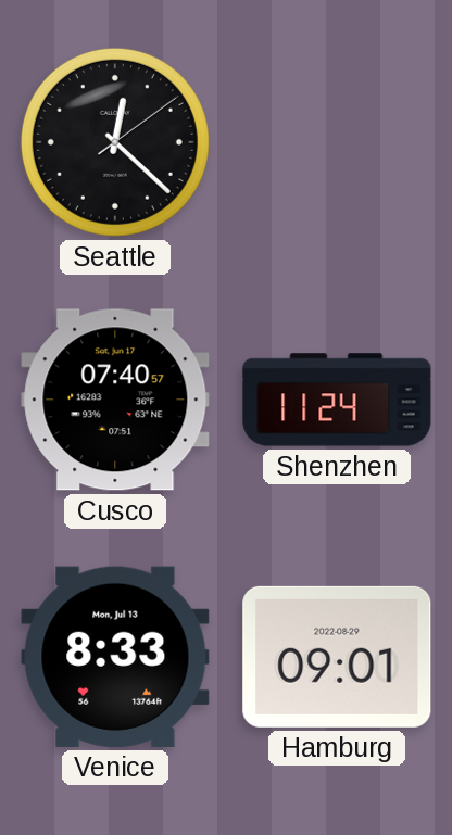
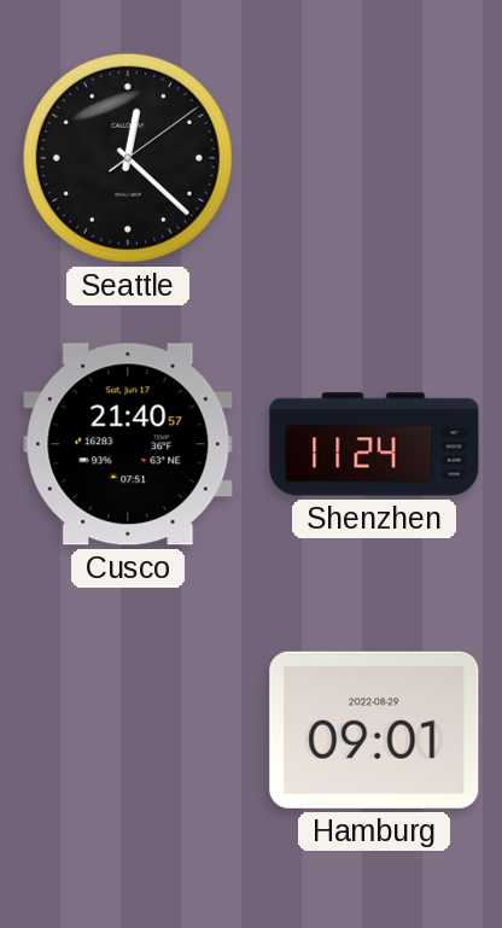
Cusco: 07:40 -> 21:40
Venice: 8:33 -> none
